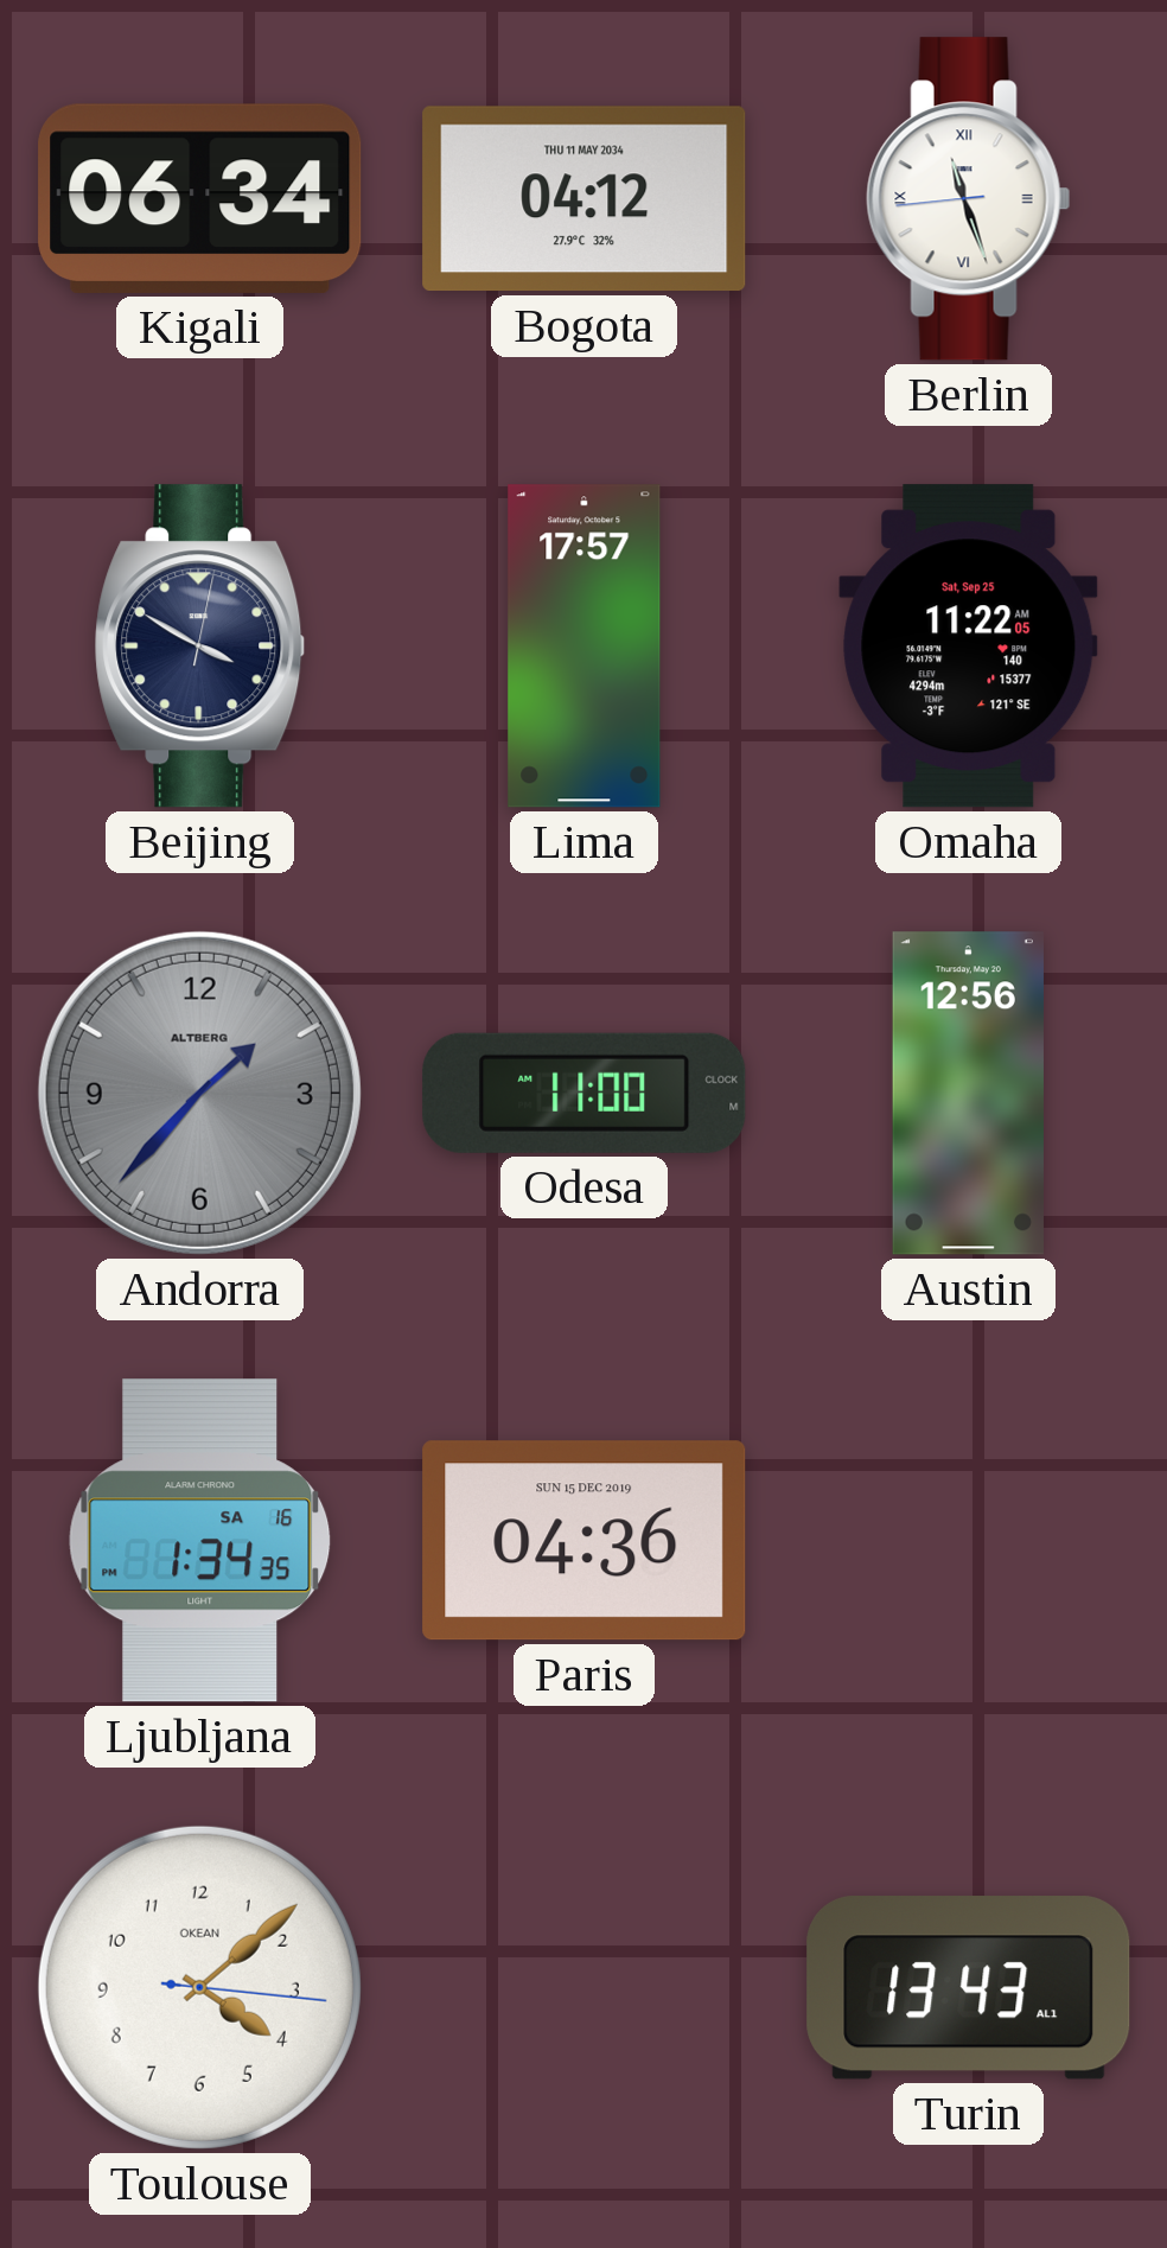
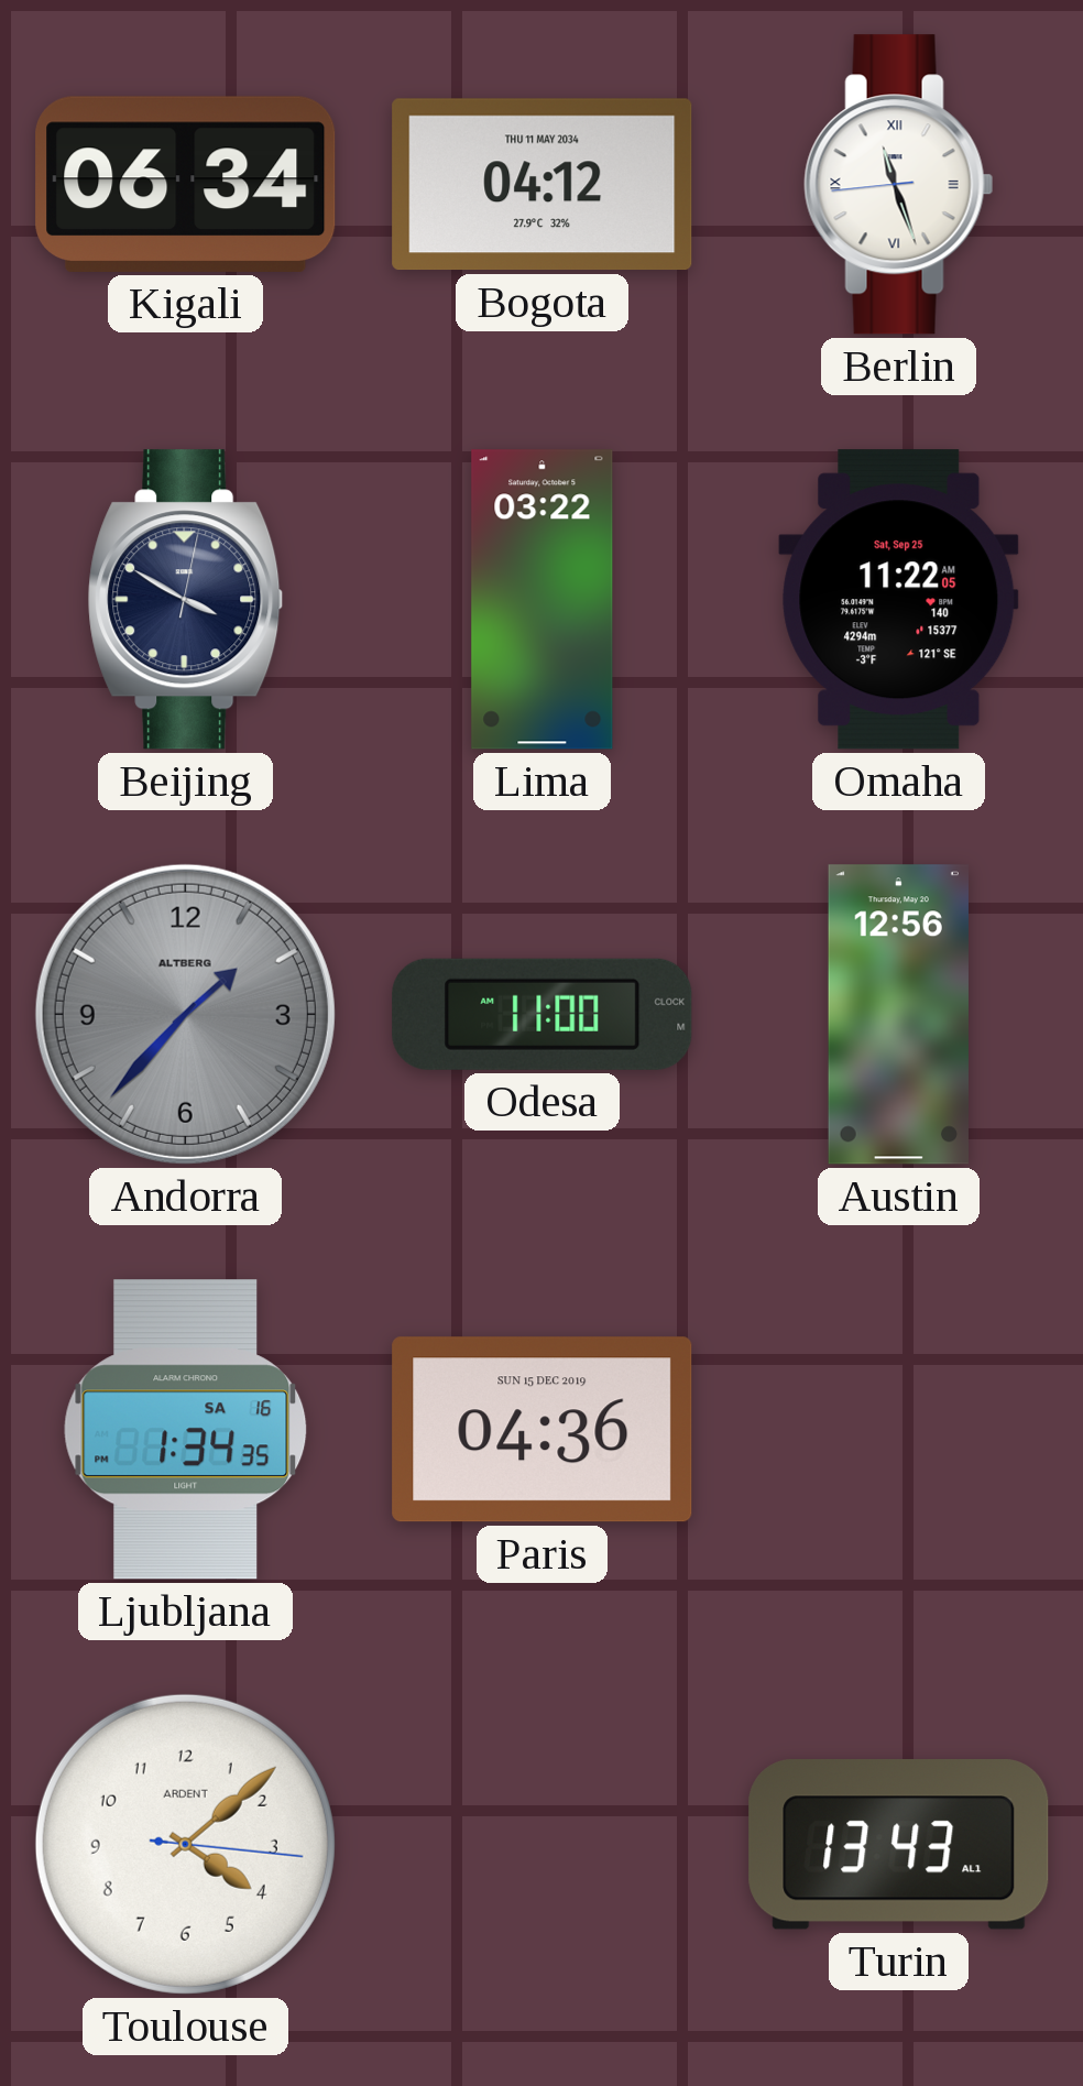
Lima: 17:57 -> 03:22
Toulouse brand: OKEAN -> ARDENT
